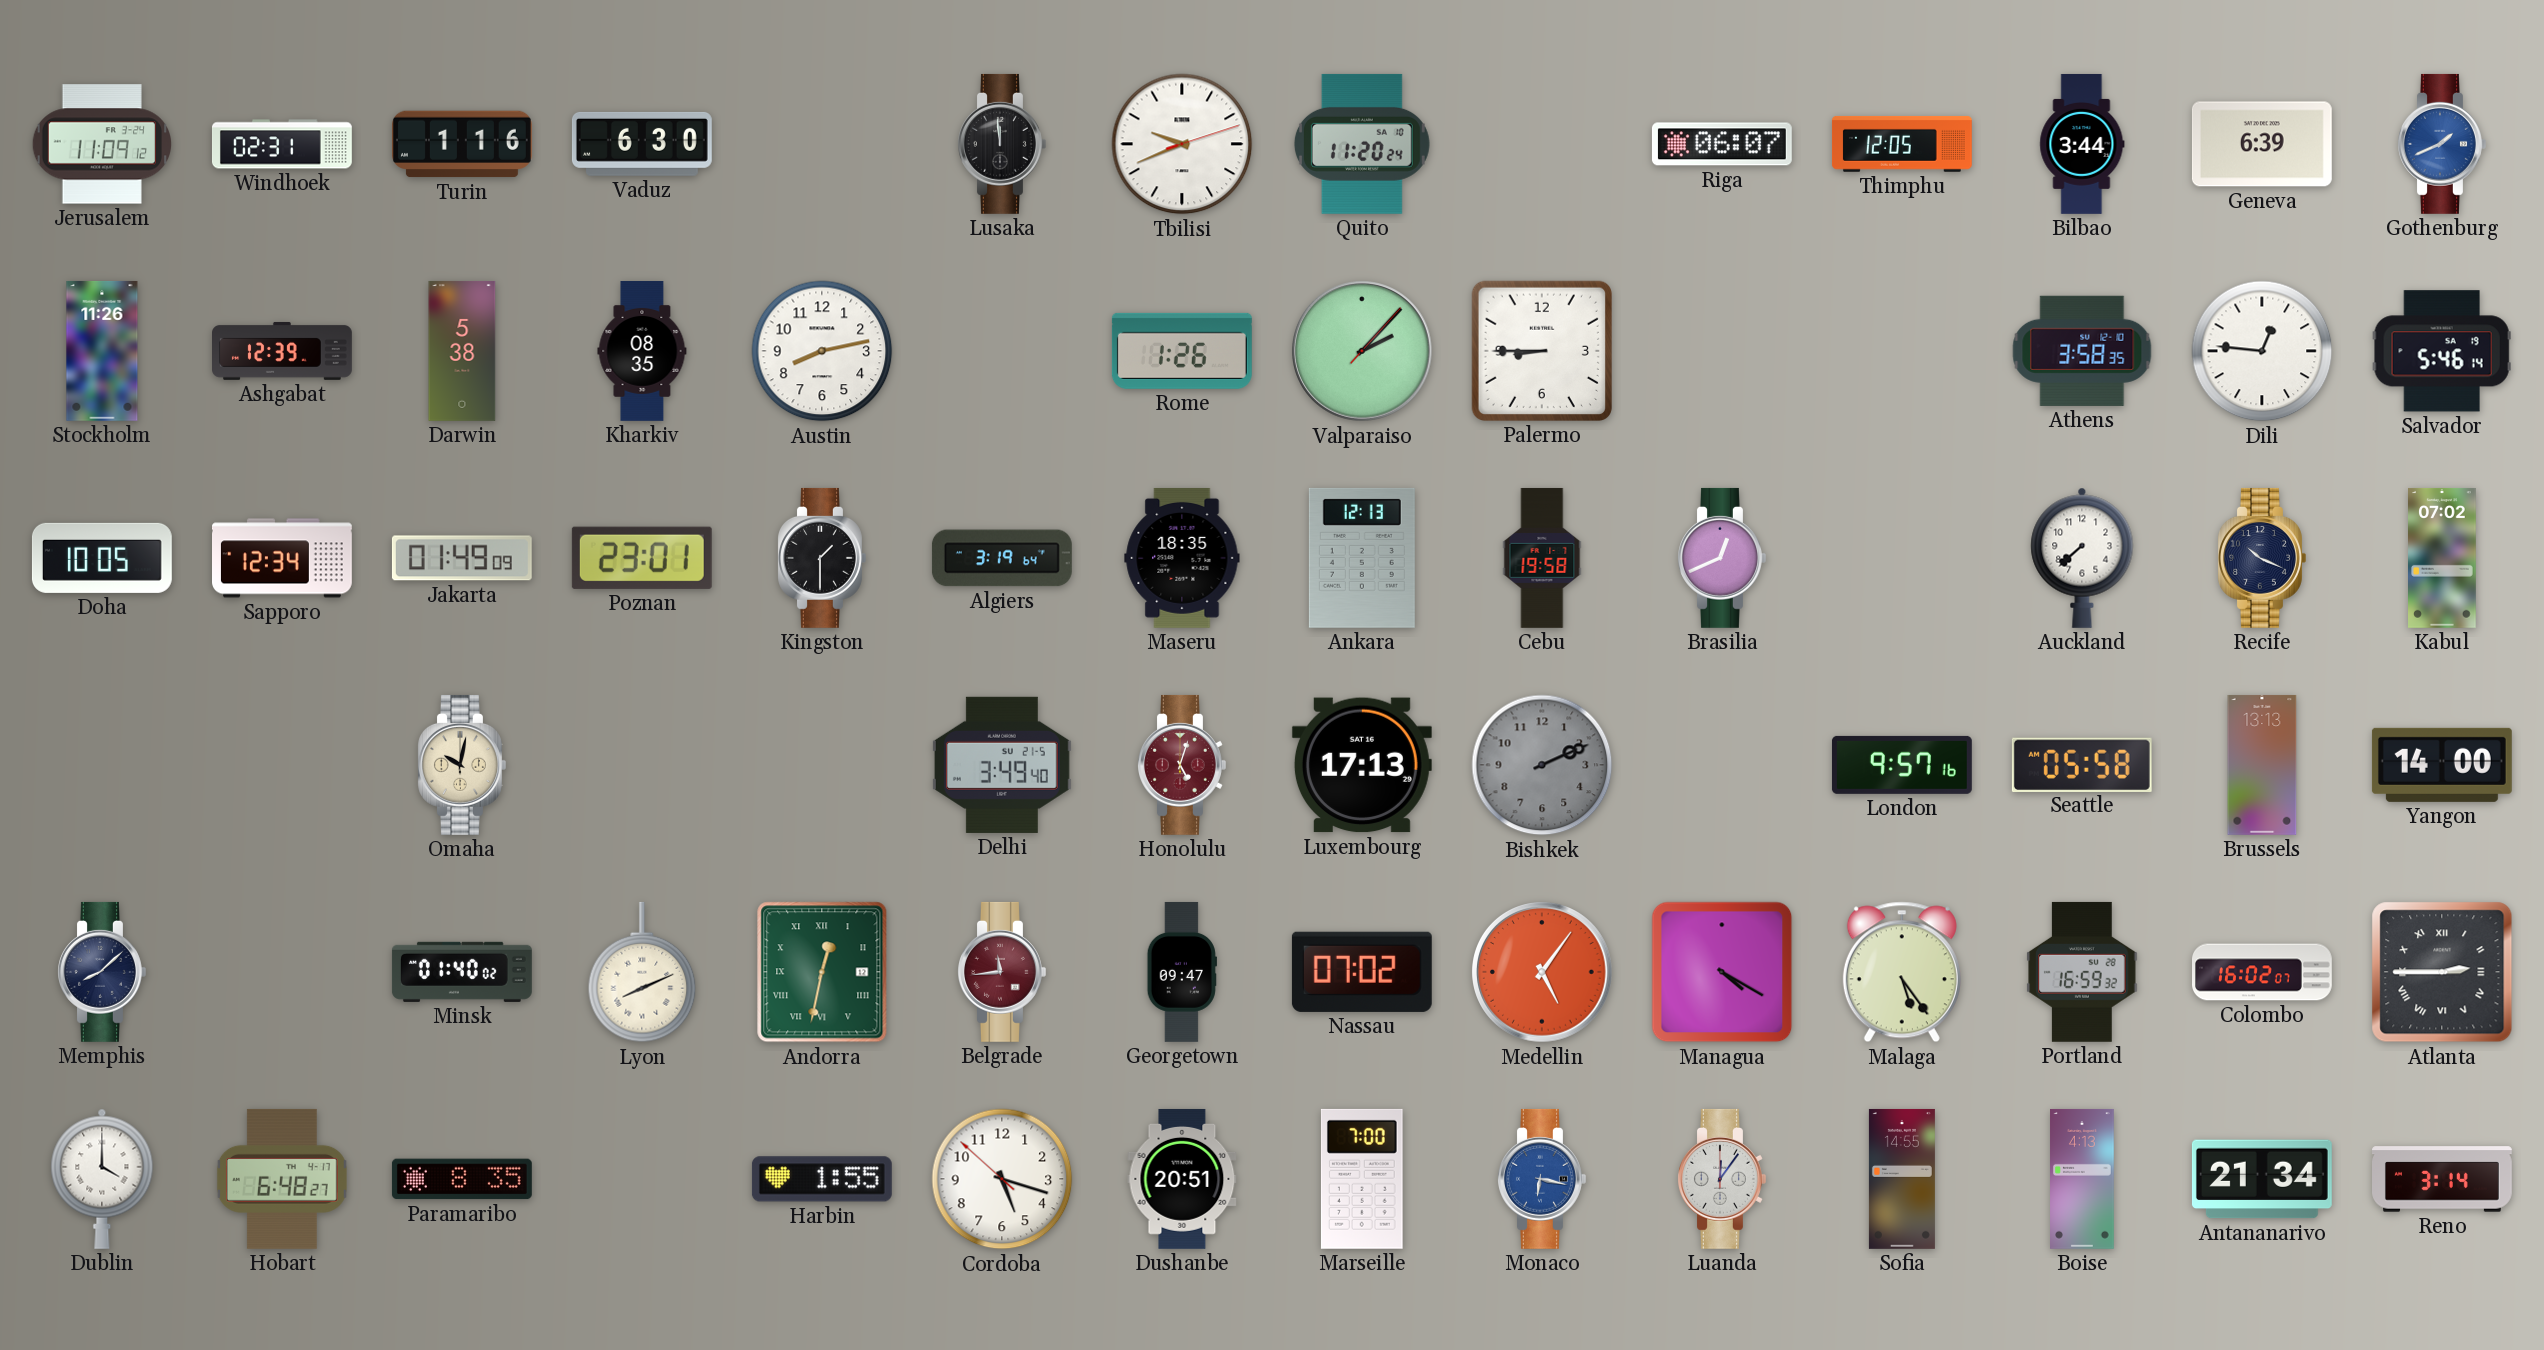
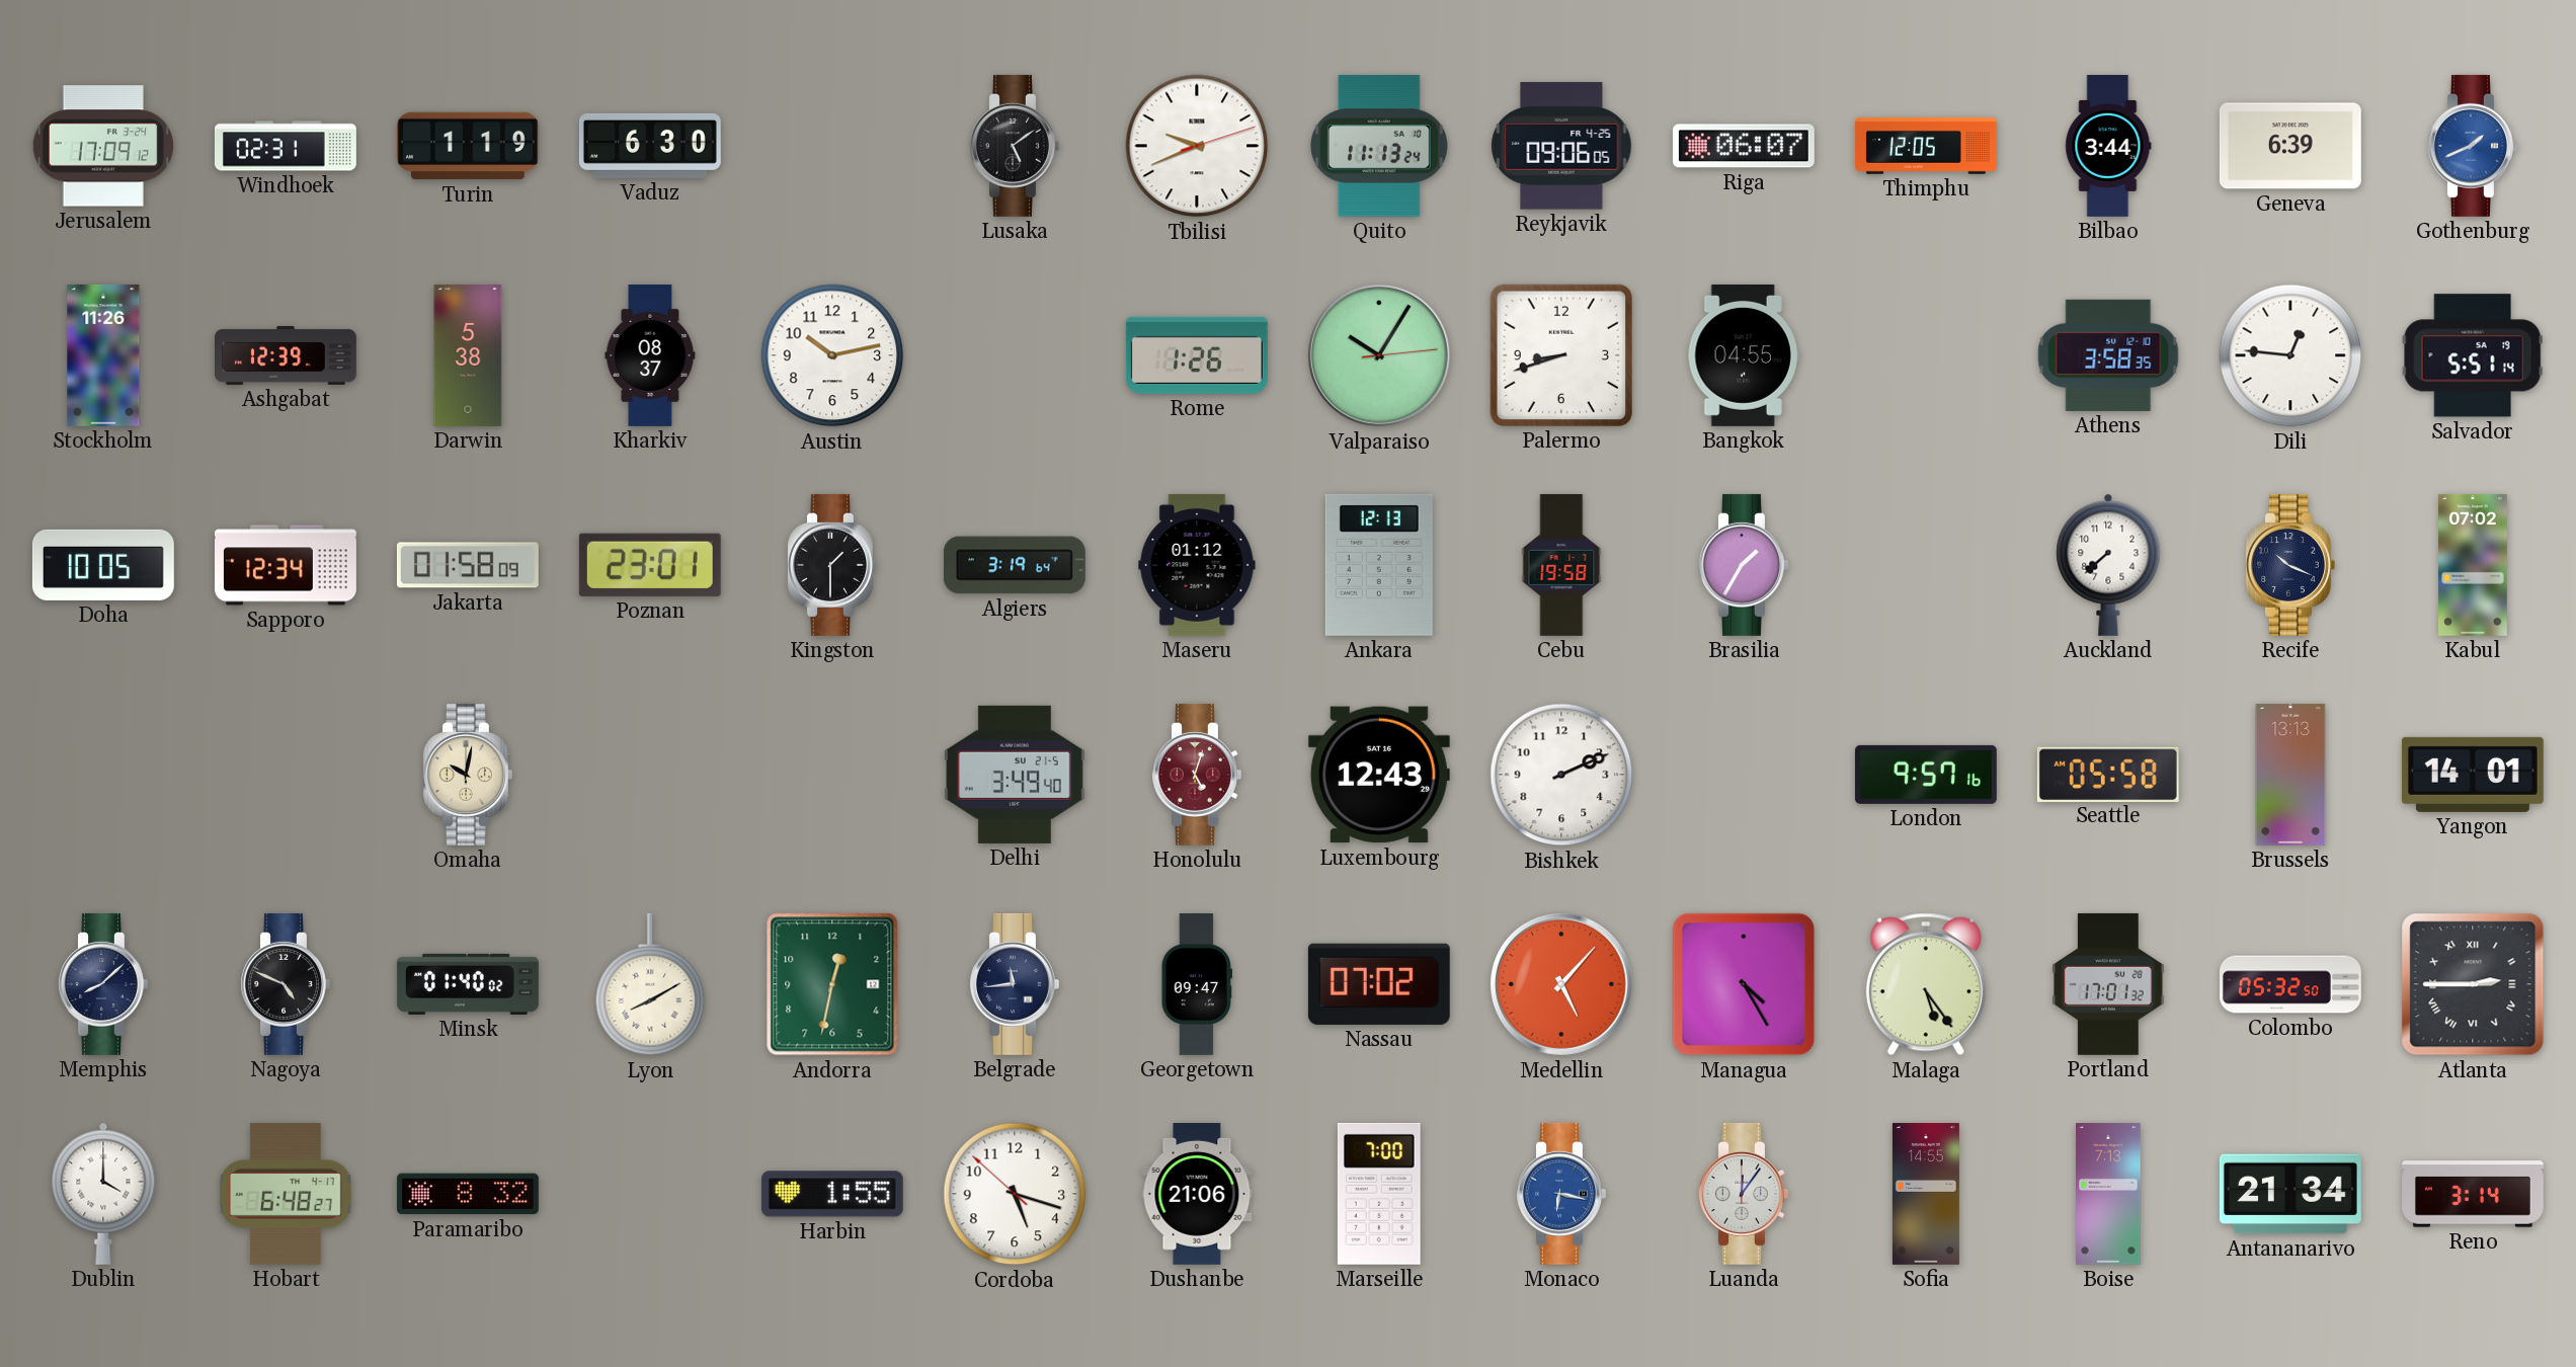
Jerusalem: 11:09 -> 17:09
Turin: 1:16 -> 1:19
Lusaka: 11:59 -> 5:09
Quito: 11:20 -> 11:13
Reykjavik: none -> 09:06
Kharkiv: 08:35 -> 08:37
Austin: 8:13 -> 10:13
Valparaiso: 2:07 -> 10:05
Palermo: 8:45 -> 8:42
Bangkok: none -> 04:55
Salvador: 5:46 -> 5:51
Jakarta: 01:49 -> 01:58
Maseru: 18:35 -> 01:12
Brasilia: 12:41 -> 1:35
Luxembourg: 17:13 -> 12:43
Bishkek dial: grey -> white
Yangon: 14:00 -> 14:01
Nagoya: none -> 4:49
Lyon: 8:11 -> 8:10
Andorra numerals: Roman -> Arabic
Belgrade dial: burgundy -> navy
Medellin: 5:06 -> 5:07
Managua: 4:20 -> 4:25
Portland: 16:59 -> 17:01
Colombo: 16:02 -> 05:32
Paramaribo: 8:35 -> 8:32
Dushanbe: 20:51 -> 21:06
Boise: 4:13 -> 7:13
